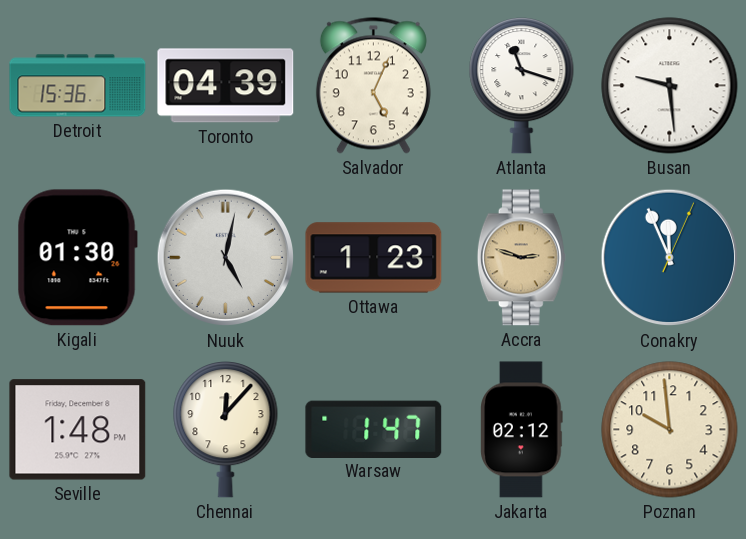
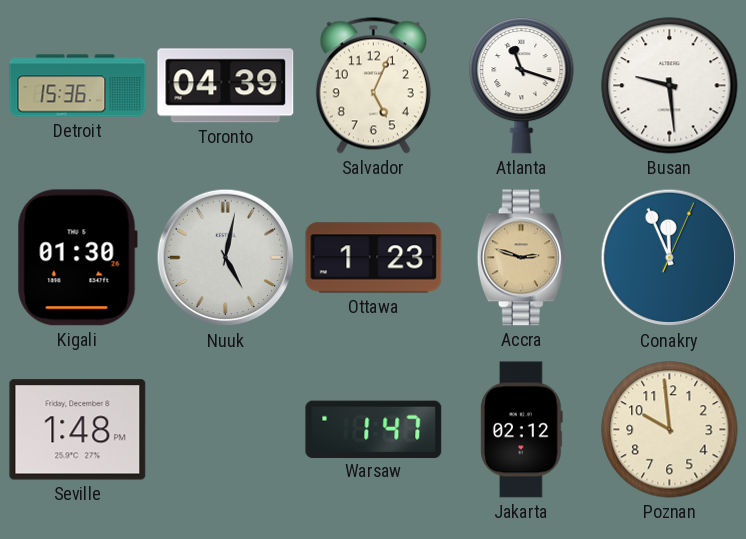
Chennai: 12:07 -> none
